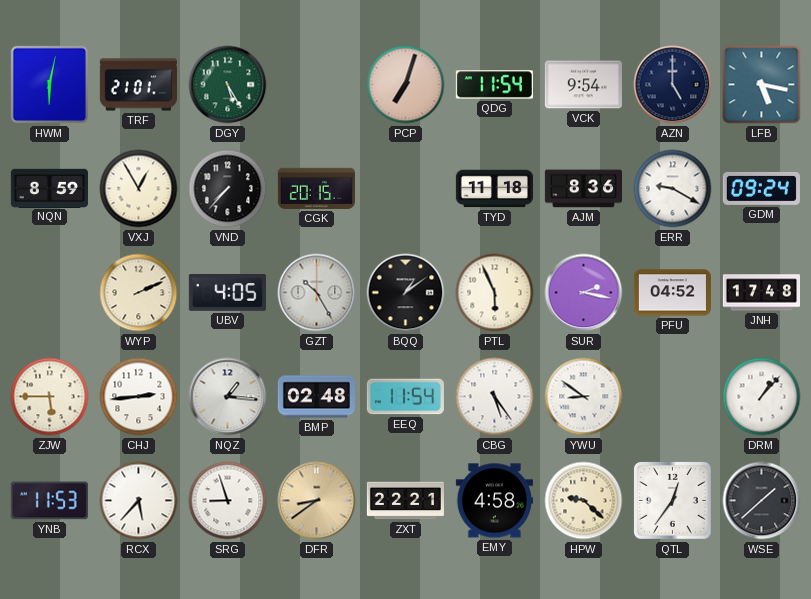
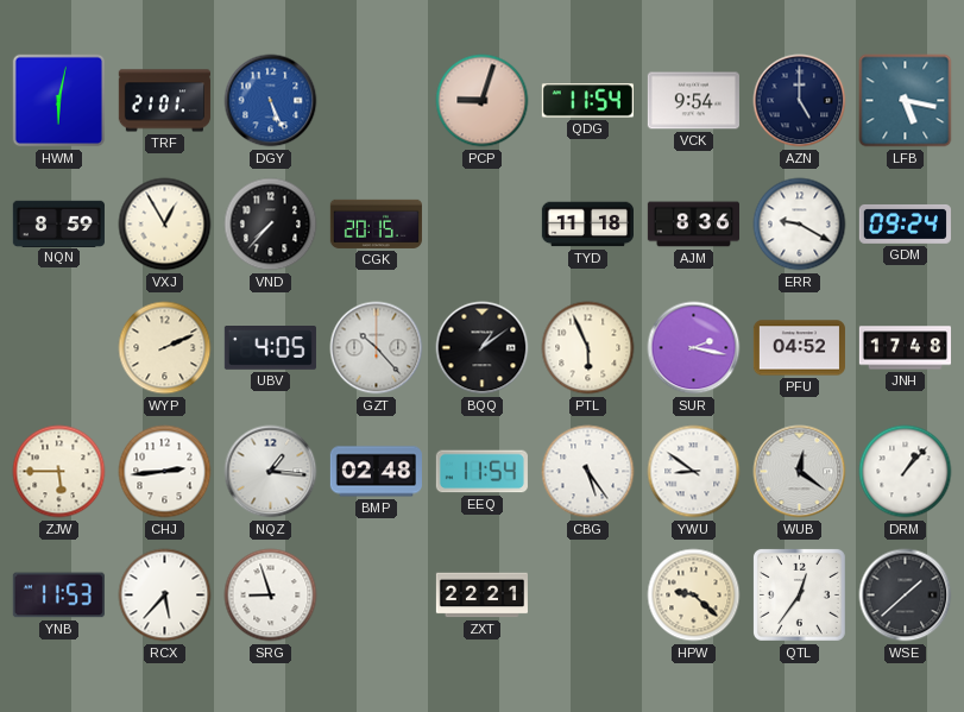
DGY: 5:25 -> 5:26
DGY dial: green -> blue
PCP: 7:03 -> 9:03
GZT: 10:25 -> 10:23
WUB: none -> 12:21
DFR: 8:39 -> none
EMY: 4:58 -> none
